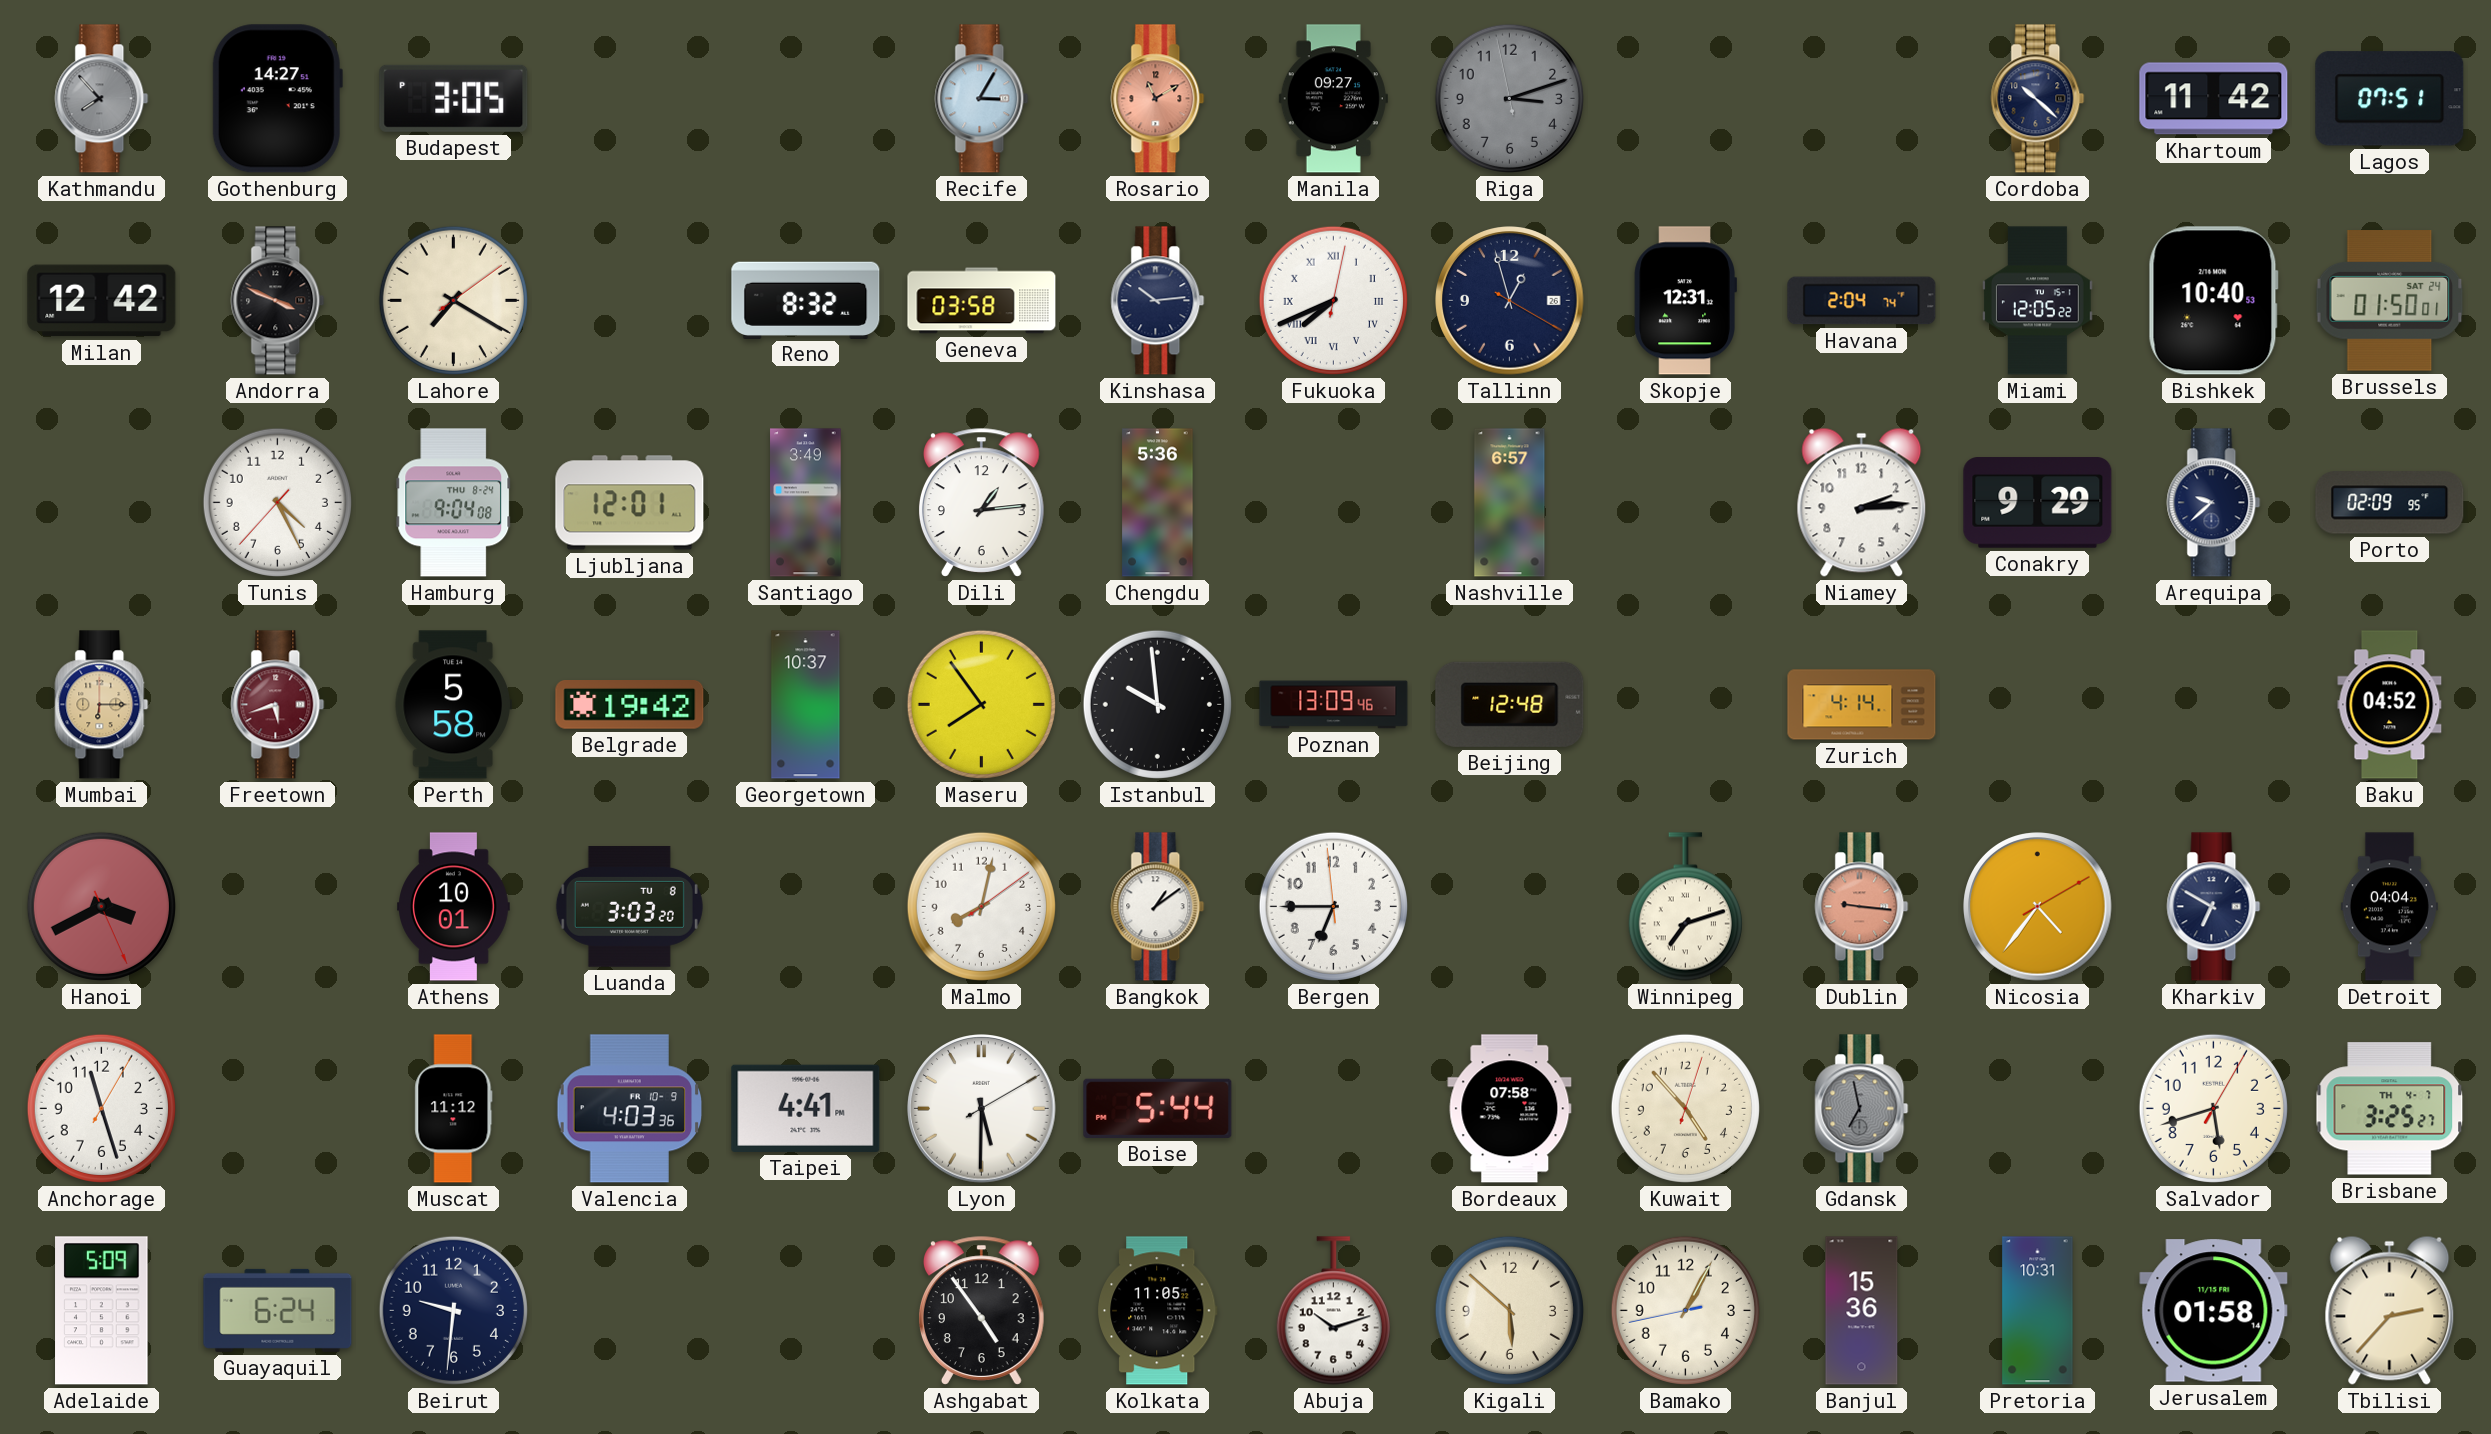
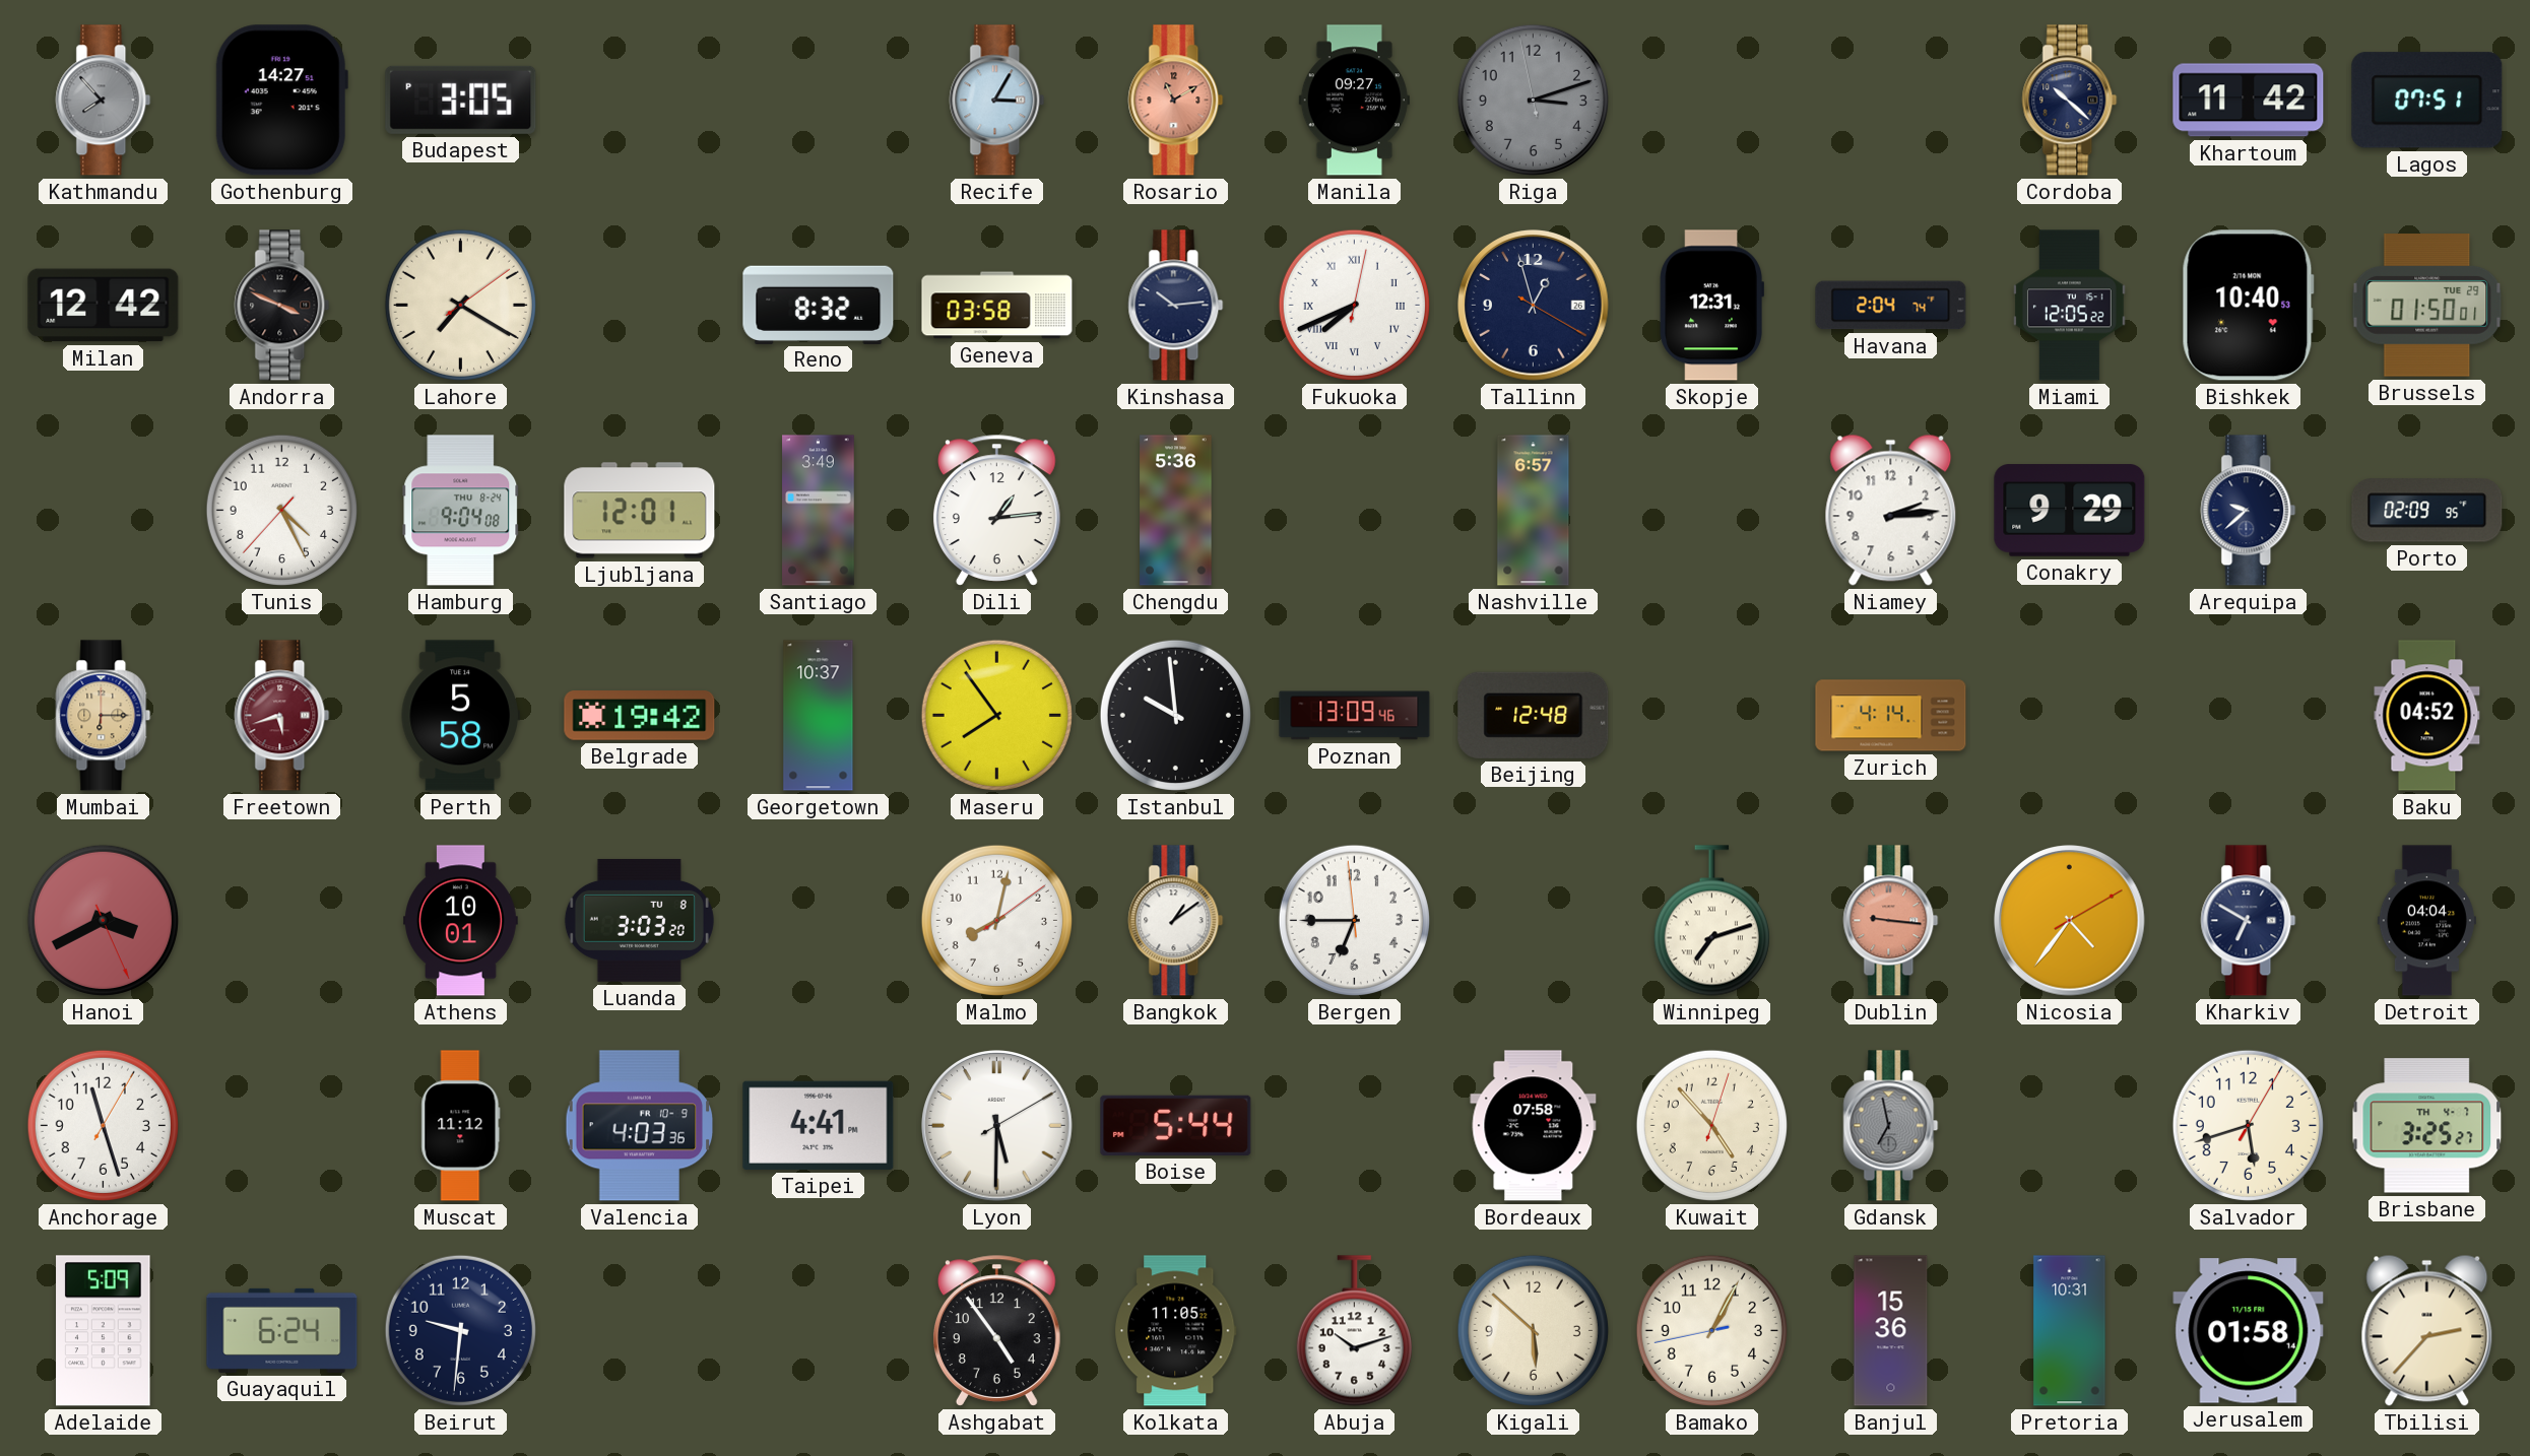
Brussels date: SAT 24 -> TUE 29
